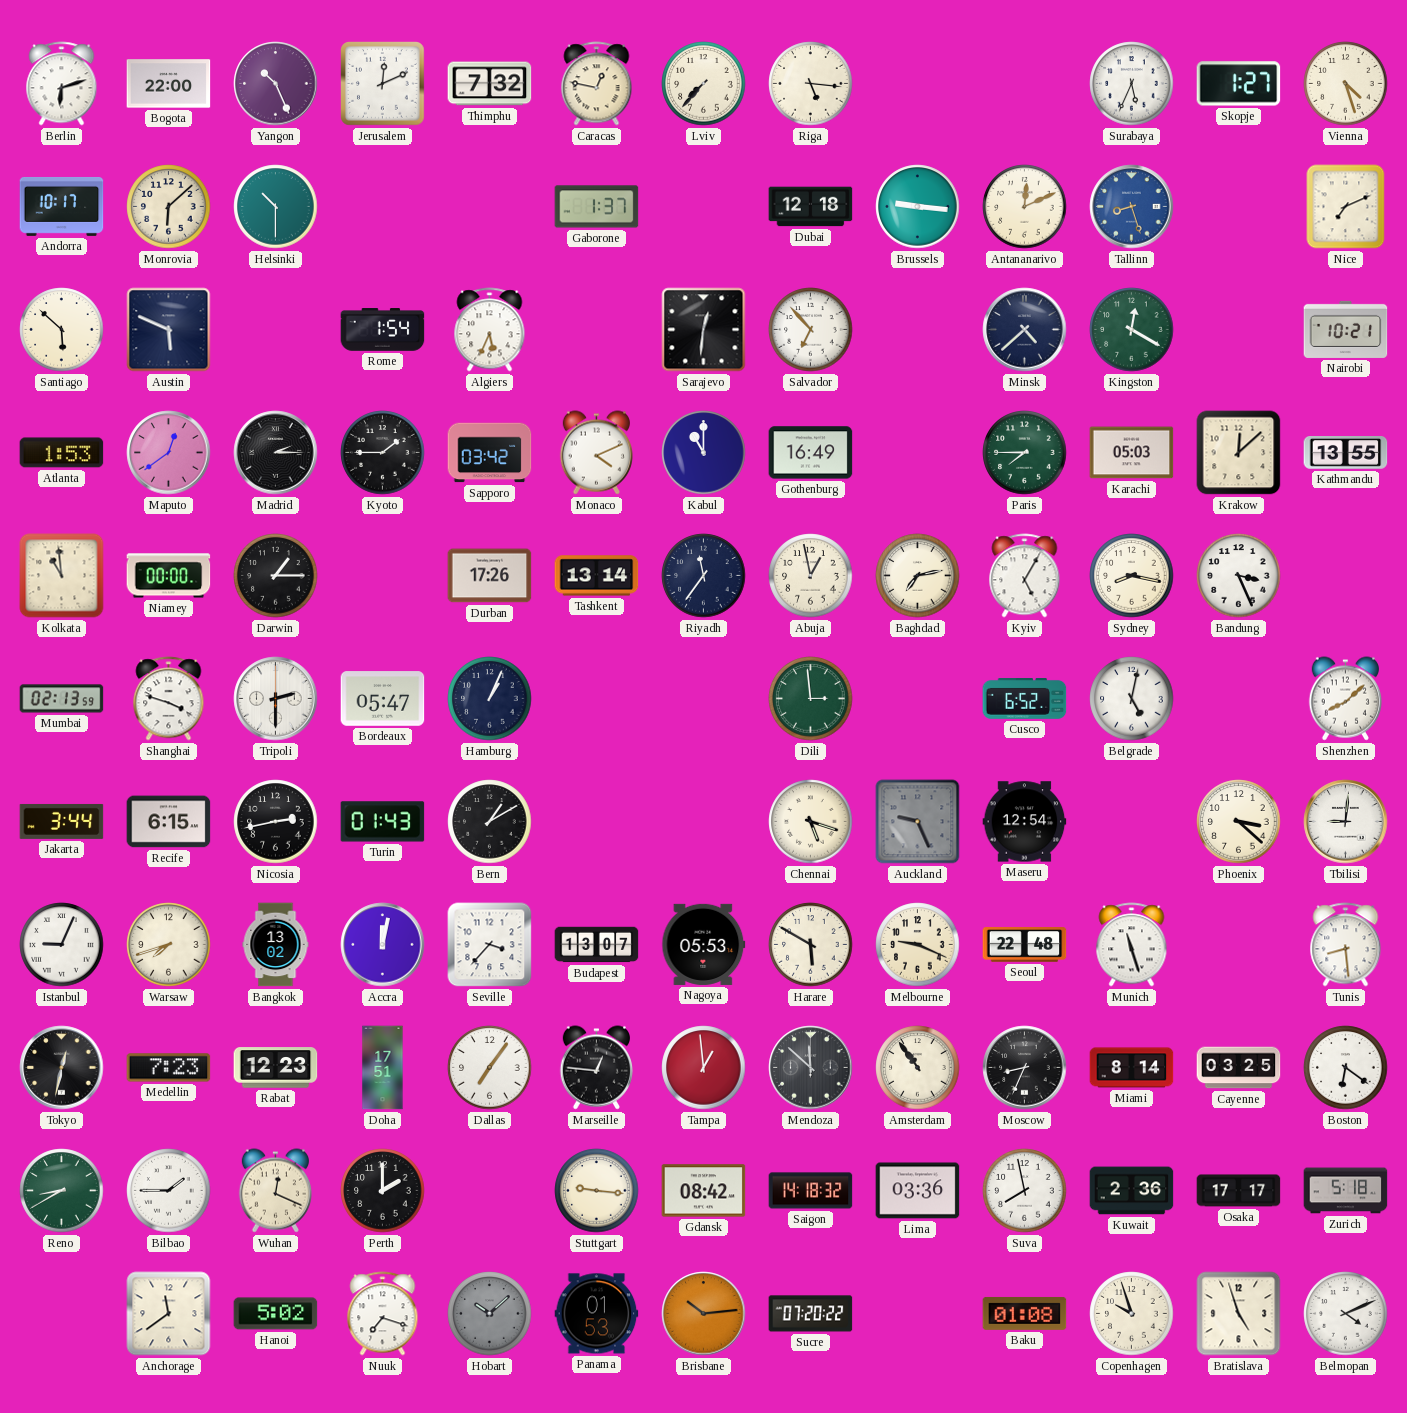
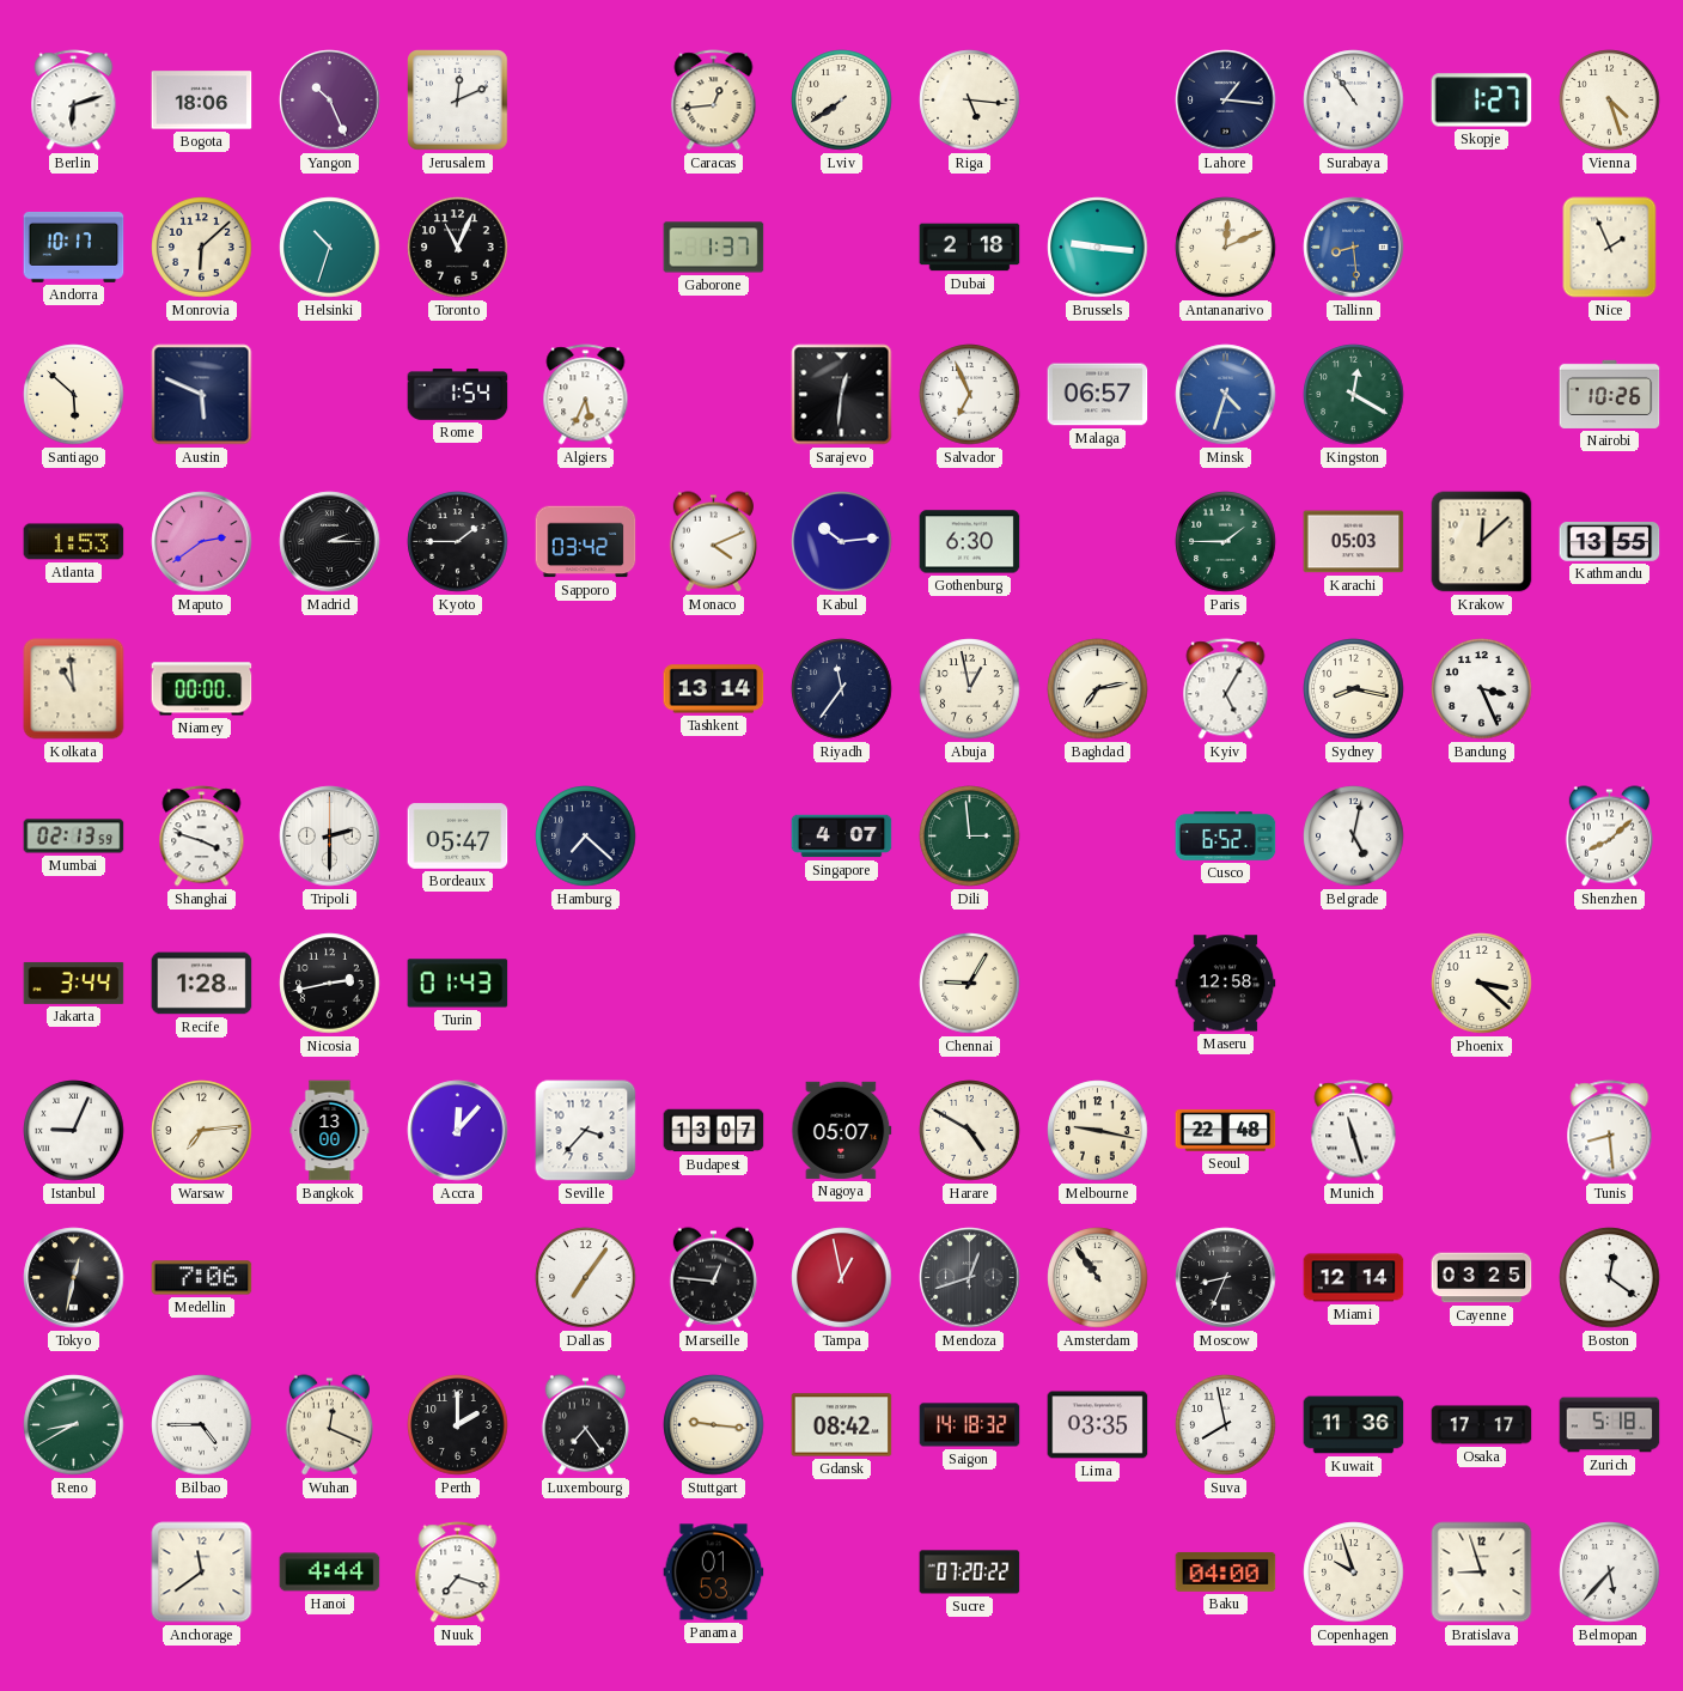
Bogota: 22:00 -> 18:06
Thimphu: 7:32 -> none
Caracas: 12:47 -> 12:44
Lviv: 7:37 -> 7:39
Lahore: none -> 1:16
Surabaya: 5:34 -> 10:54
Helsinki: 10:30 -> 10:33
Toronto: none -> 11:04
Dubai: 12:18 -> 2:18
Tallinn: 8:27 -> 8:29
Nice: 7:11 -> 1:56
Salvador: 6:53 -> 6:56
Malaga: none -> 06:57
Minsk: 4:38 -> 4:33
Minsk dial: navy -> blue
Nairobi: 10:21 -> 10:26
Maputo: 12:39 -> 2:39
Kabul: 11:00 -> 10:14
Gothenburg: 16:49 -> 6:30
Paris: 7:45 -> 1:45
Darwin: 1:15 -> none
Durban: 17:26 -> none
Hamburg: 1:04 -> 7:22
Singapore: none -> 4:07
Recife: 6:15 -> 1:28
Bern: 1:10 -> none
Chennai: 5:18 -> 9:05
Auckland: 9:26 -> none
Maseru: 12:54 -> 12:58
Tbilisi: 9:01 -> none
Warsaw: 7:42 -> 7:14
Bangkok: 13:02 -> 13:00
Accra: 12:02 -> 12:07
Nagoya: 05:53 -> 05:07
Harare: 5:50 -> 4:50
Melbourne: 9:19 -> 9:17
Medellin: 7:23 -> 7:06
Rabat: 12:23 -> none
Doha: 17:51 -> none
Tampa: 12:59 -> 12:58
Mendoza: 11:52 -> 12:42
Miami: 8:14 -> 12:14
Boston: 6:21 -> 12:21
Bilbao: 1:45 -> 4:45
Luxembourg: none -> 7:24
Lima: 03:36 -> 03:35
Kuwait: 2:36 -> 11:36
Hanoi: 5:02 -> 4:44
Hobart: 10:08 -> none
Brisbane: 10:14 -> none
Baku: 01:08 -> 04:00
Bratislava: 4:57 -> 8:57
Belmopan: 4:11 -> 5:37
